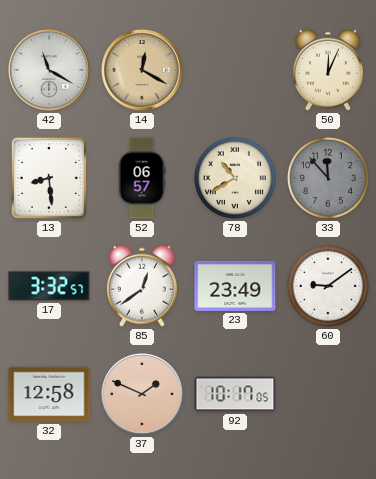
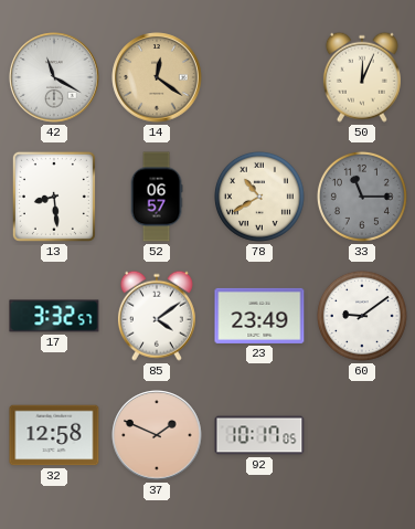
14: 12:20 -> 12:21
33: 11:53 -> 11:15
85: 12:39 -> 4:09
